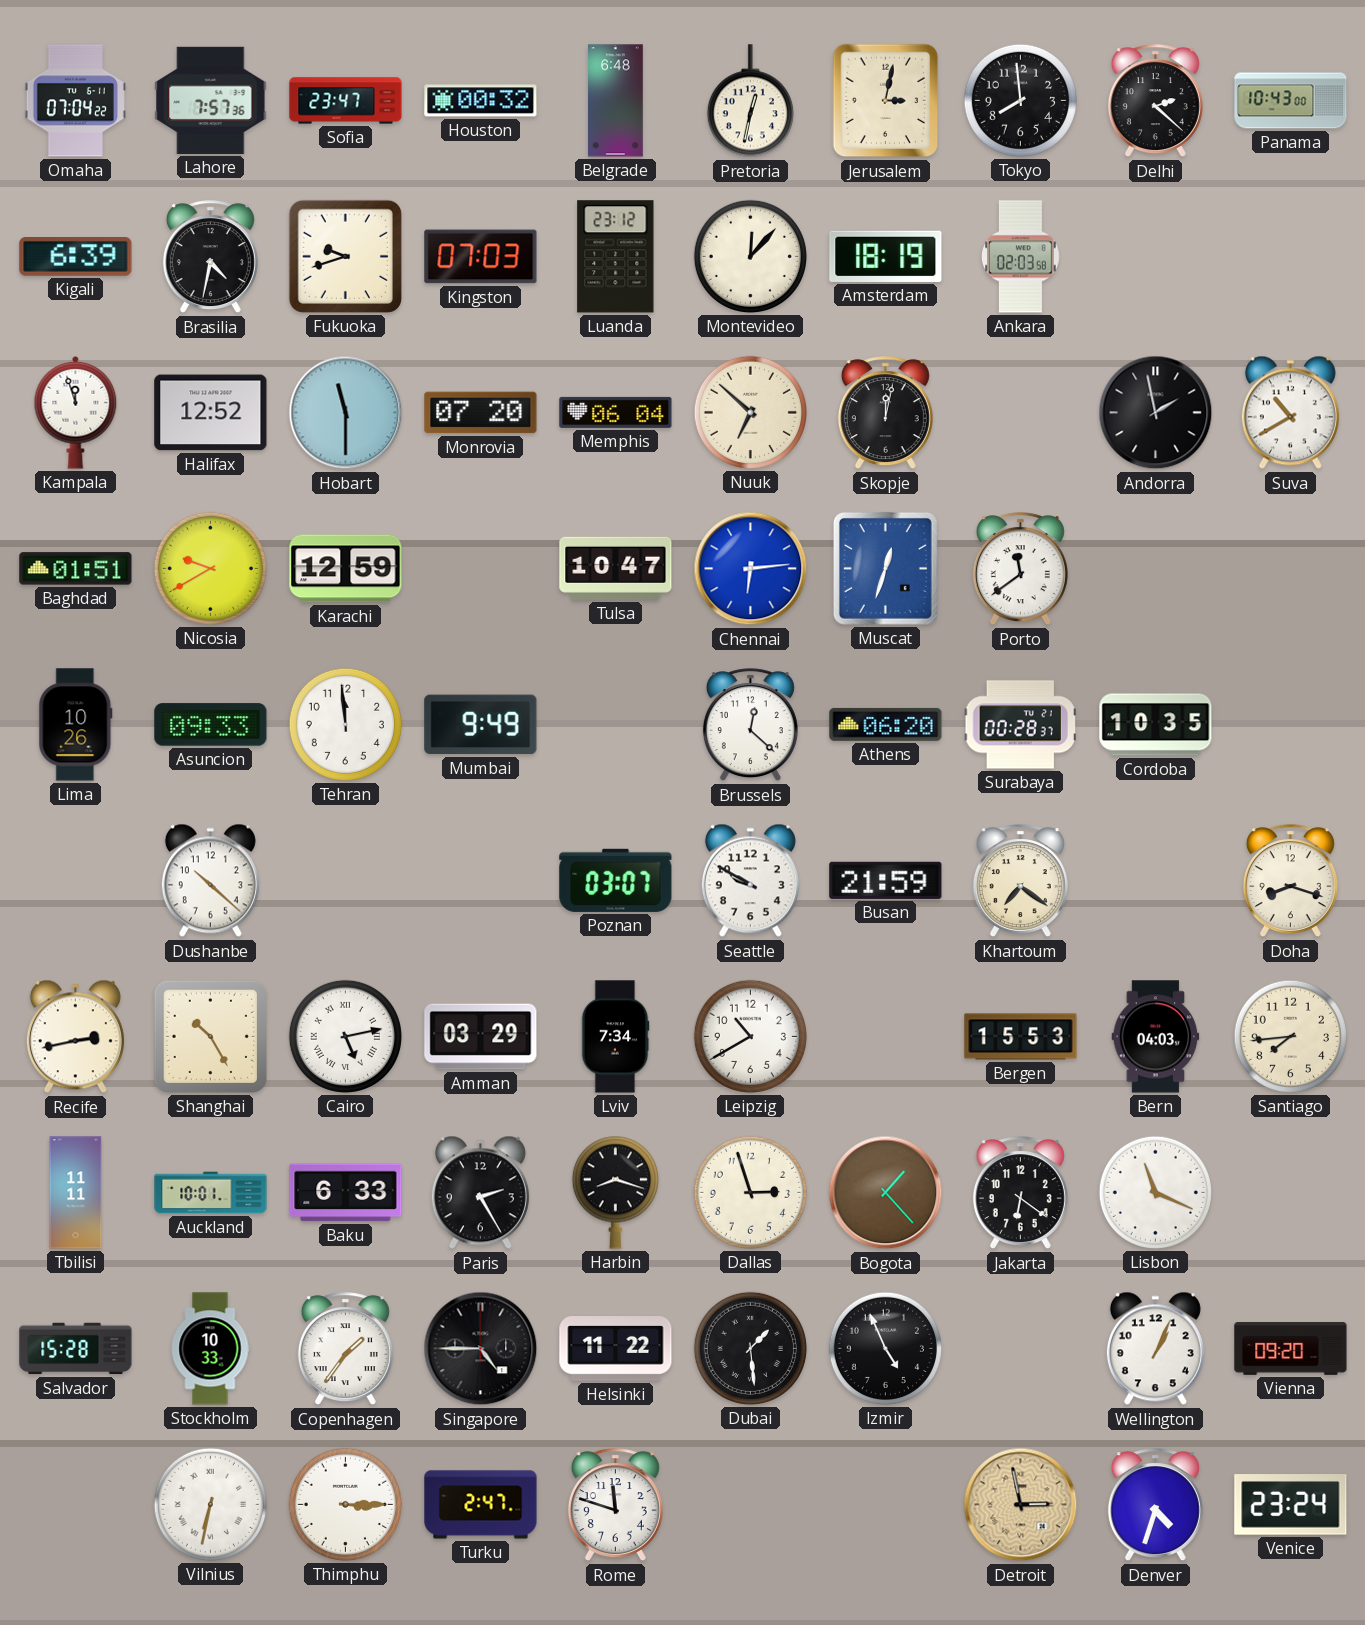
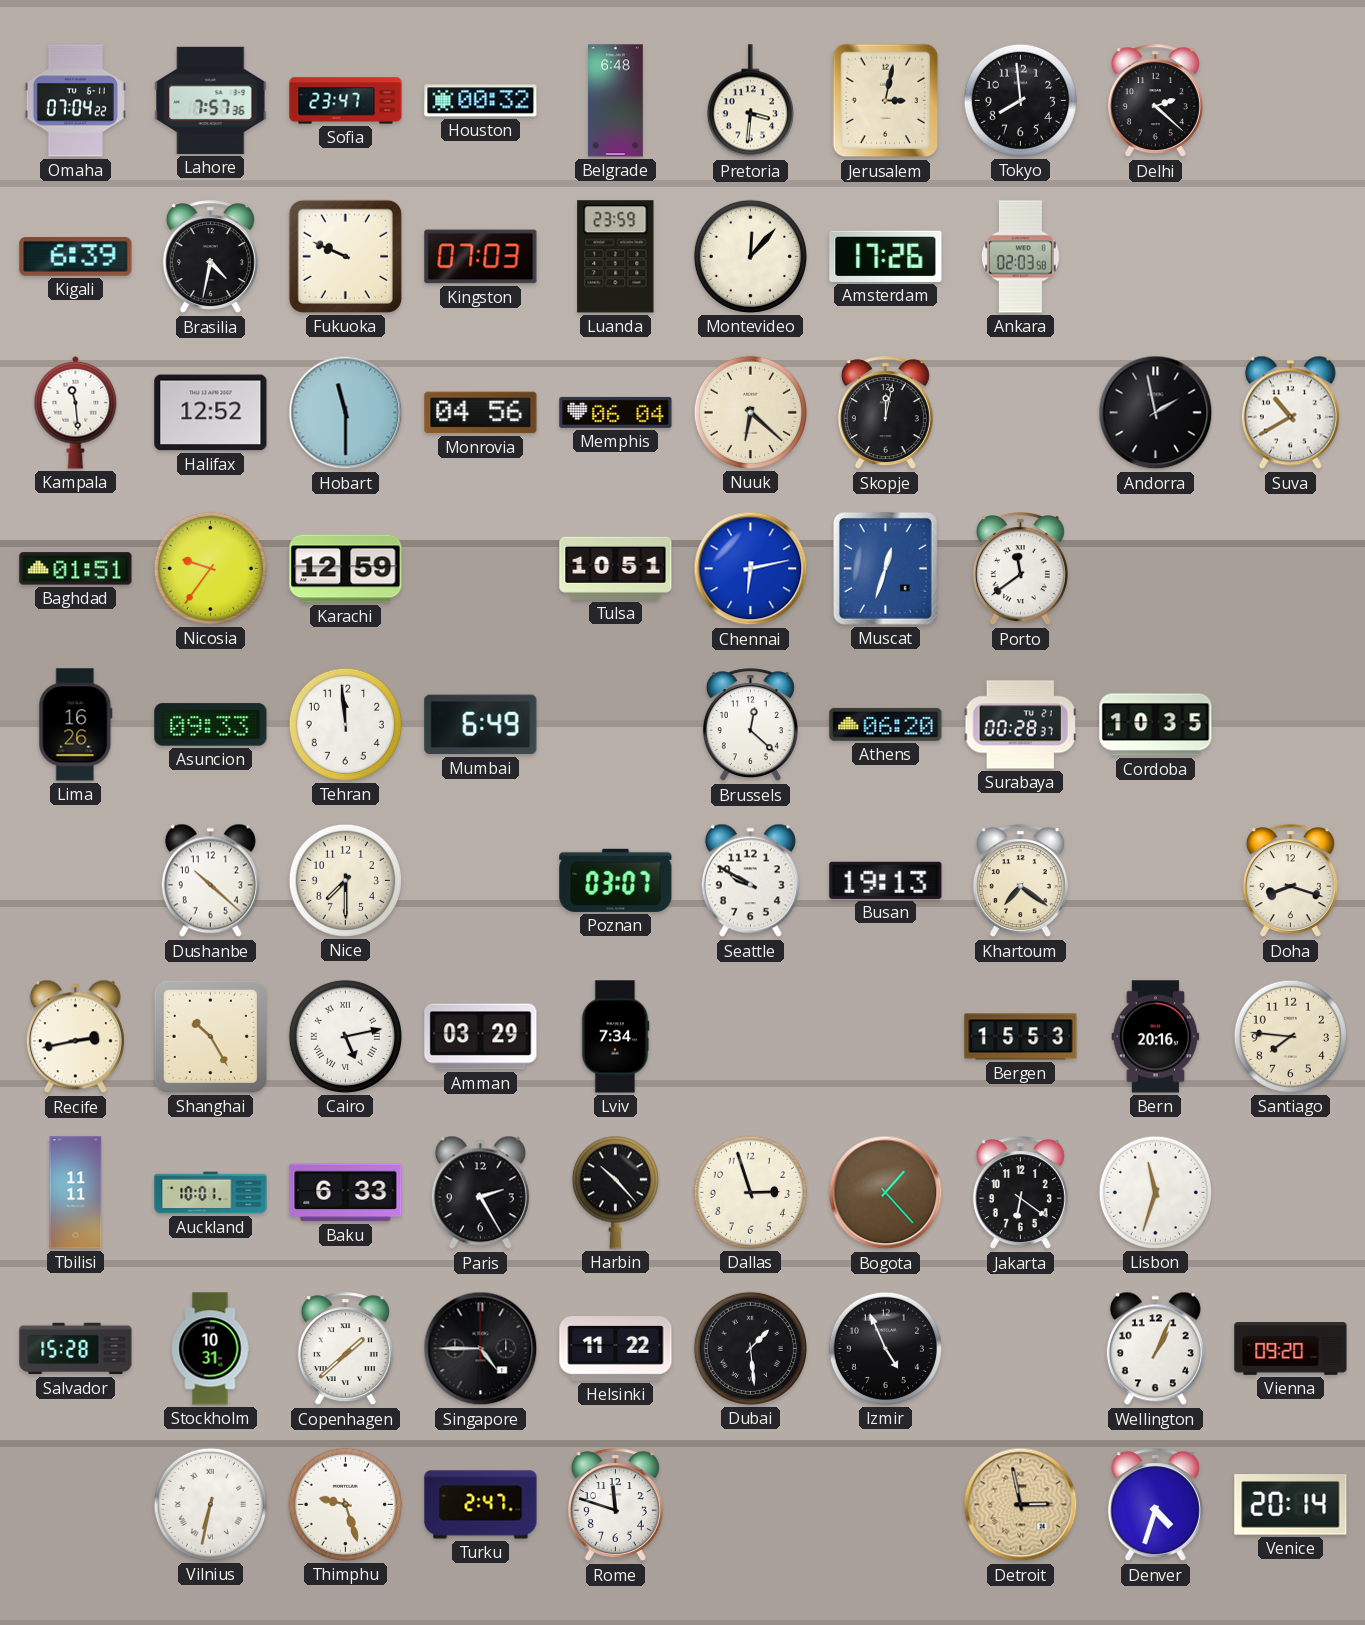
Pretoria: 12:32 -> 3:31
Panama: 10:43 -> none
Fukuoka: 9:42 -> 9:49
Luanda: 23:12 -> 23:59
Amsterdam: 18:19 -> 17:26
Kampala: 11:57 -> 11:29
Monrovia: 07:20 -> 04:56
Nuuk: 6:52 -> 6:22
Nicosia: 9:40 -> 9:36
Tulsa: 10:47 -> 10:51
Chennai: 6:14 -> 6:13
Lima: 10:26 -> 16:26
Mumbai: 9:49 -> 6:49
Nice: none -> 7:30
Busan: 21:59 -> 19:13
Leipzig: 10:40 -> none
Bern: 04:03 -> 20:16
Santiago: 7:44 -> 7:46
Harbin: 8:18 -> 10:23
Lisbon: 11:19 -> 11:33
Stockholm: 10:33 -> 10:31
Copenhagen: 1:36 -> 1:38
Thimphu: 3:15 -> 9:27
Venice: 23:24 -> 20:14
